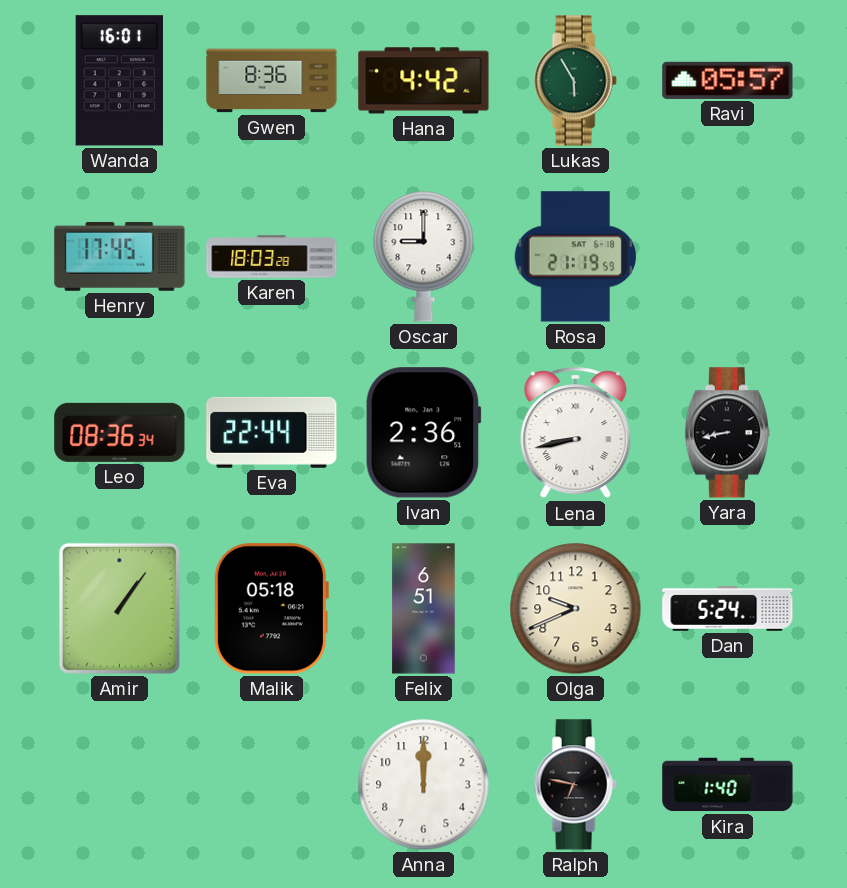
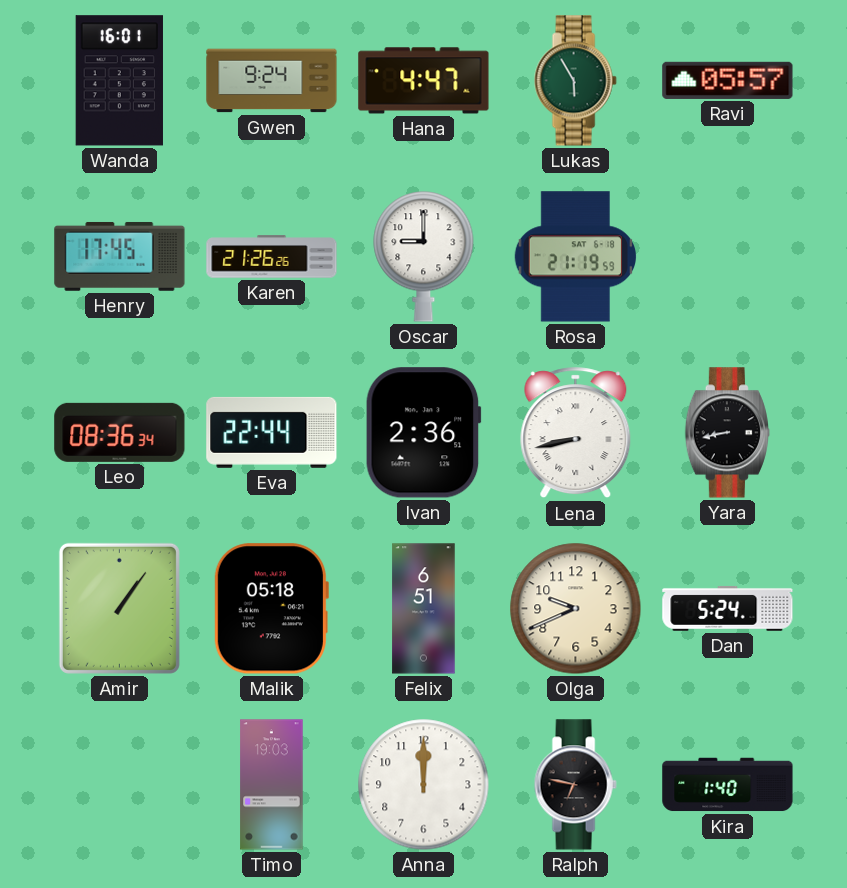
Gwen: 8:36 -> 9:24
Hana: 4:42 -> 4:47
Karen: 18:03 -> 21:26
Timo: none -> 19:03
